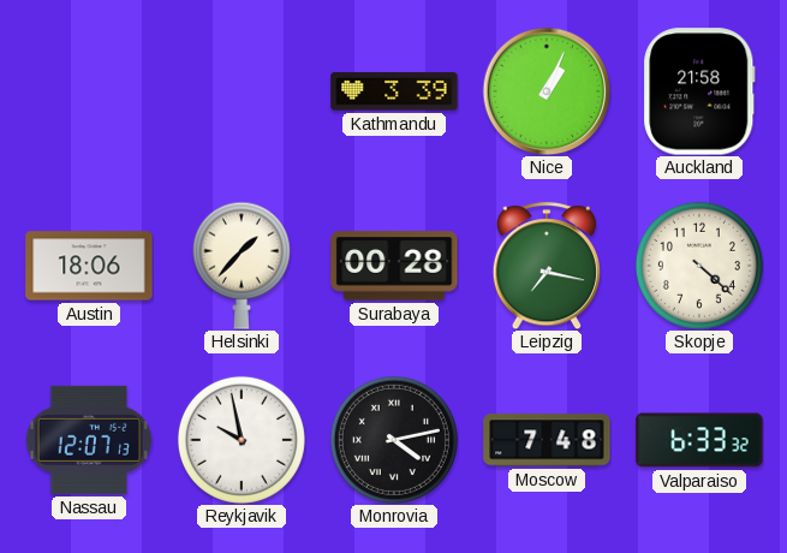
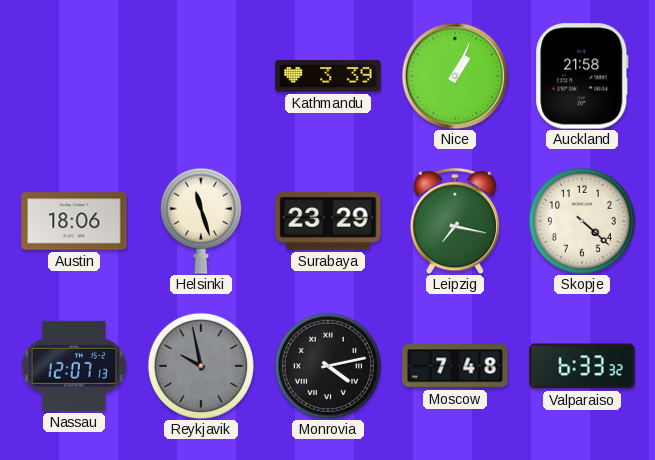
Helsinki: 1:37 -> 11:27
Surabaya: 00:28 -> 23:29
Reykjavik dial: white -> grey
